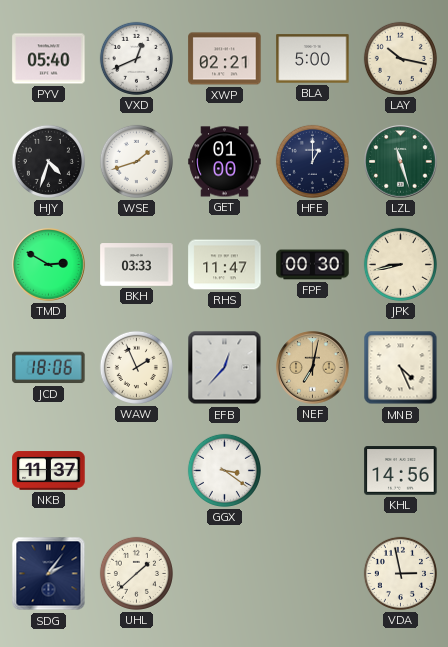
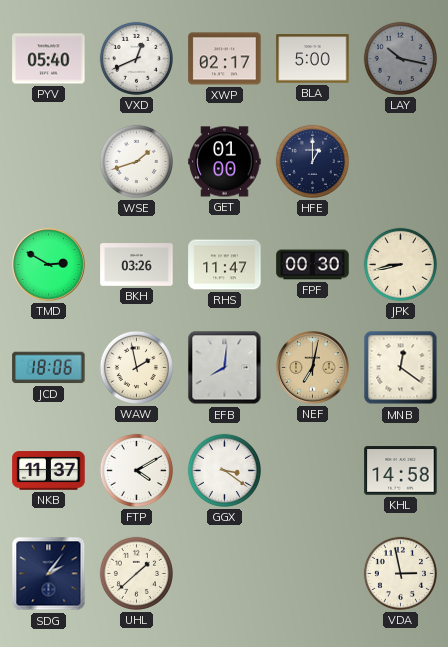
XWP: 02:21 -> 02:17
LAY dial: cream -> grey
HJY: 4:33 -> none
LZL: 11:27 -> none
BKH: 03:33 -> 03:26
WAW: 1:56 -> 1:58
EFB: 12:37 -> 8:01
MNB: 4:26 -> 12:21
FTP: none -> 4:10
KHL: 14:56 -> 14:58
